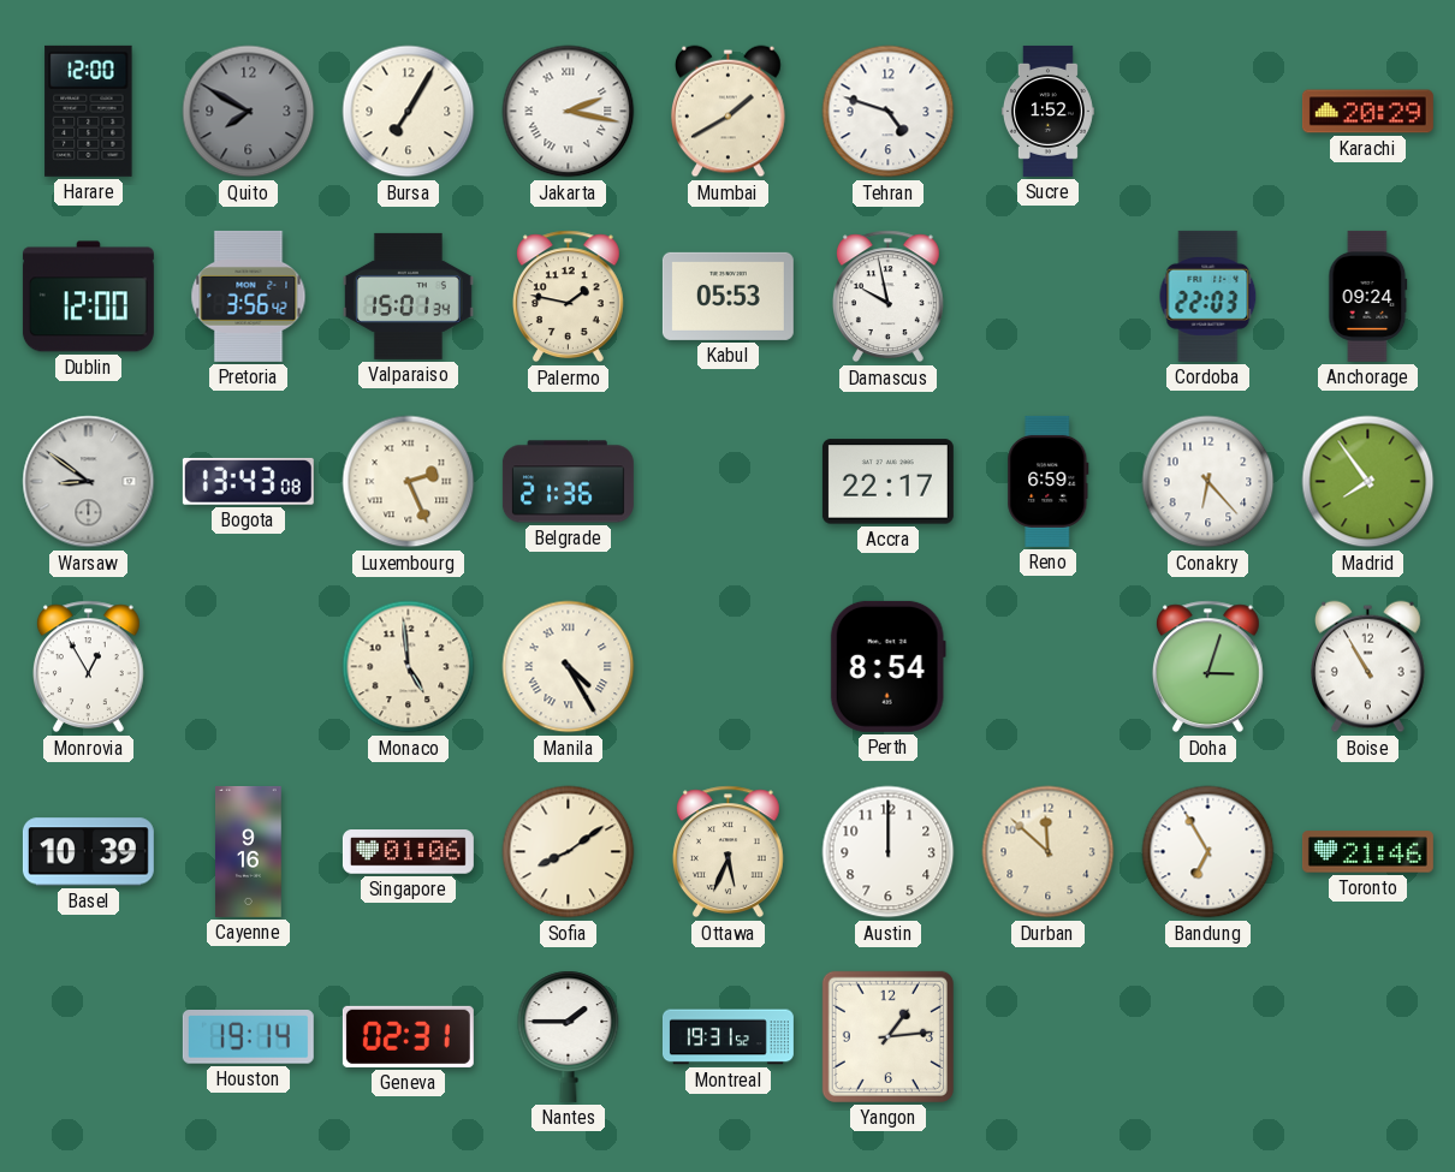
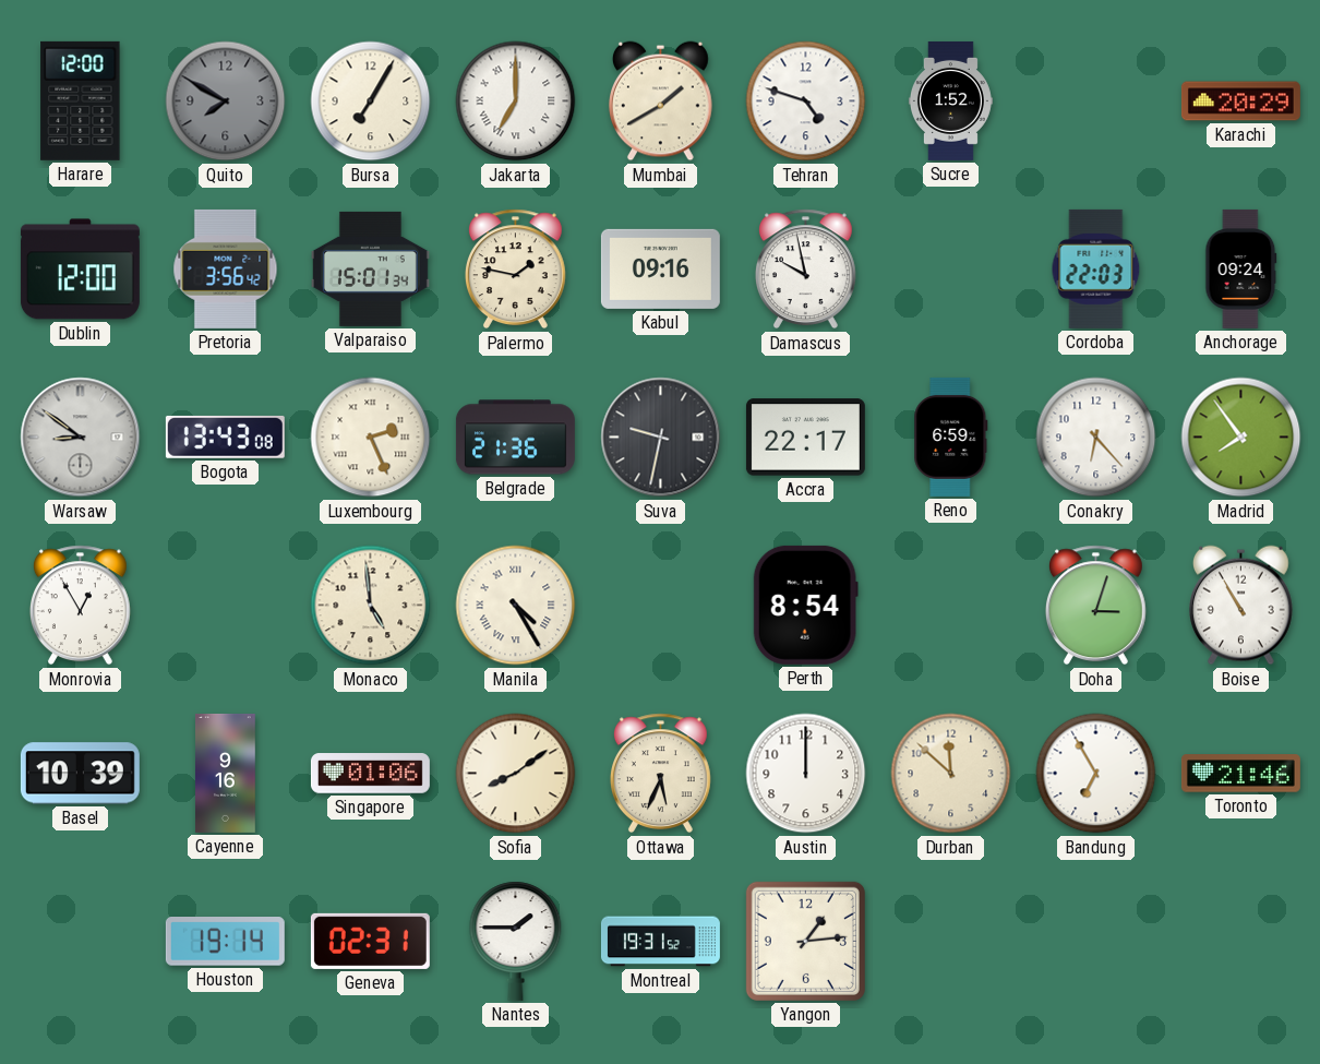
Jakarta: 2:17 -> 7:00
Kabul: 05:53 -> 09:16
Suva: none -> 9:32
